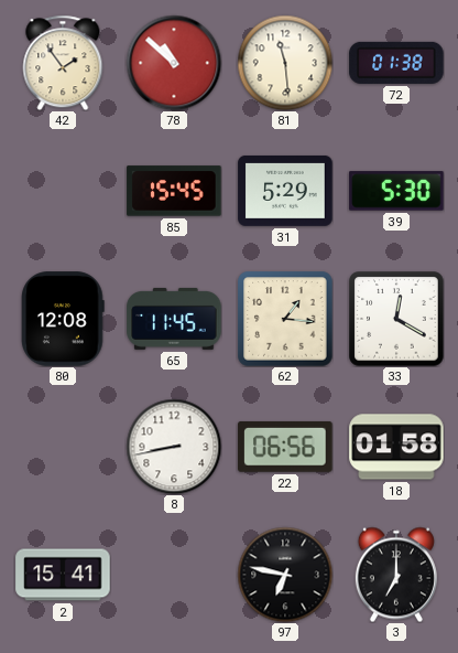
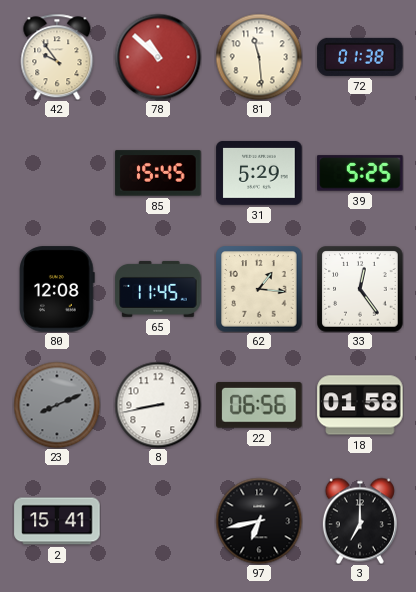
42: 1:54 -> 9:54
39: 5:30 -> 5:25
33: 12:20 -> 12:24
23: none -> 8:11
97: 6:47 -> 6:43
